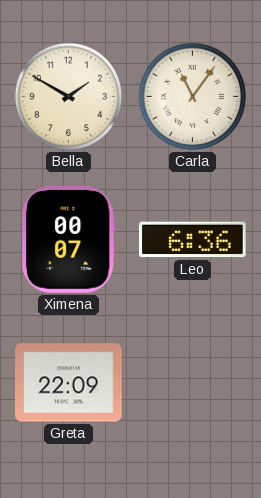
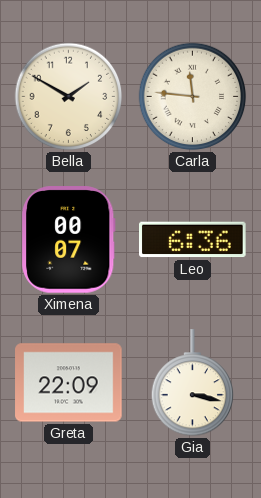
Carla: 11:06 -> 11:46
Gia: none -> 3:17
